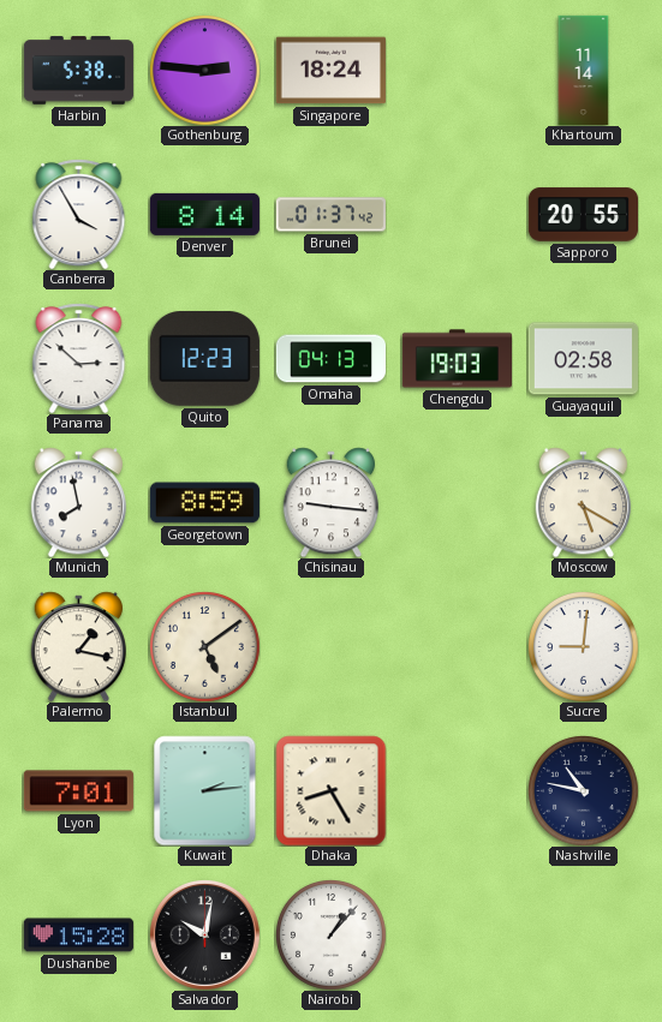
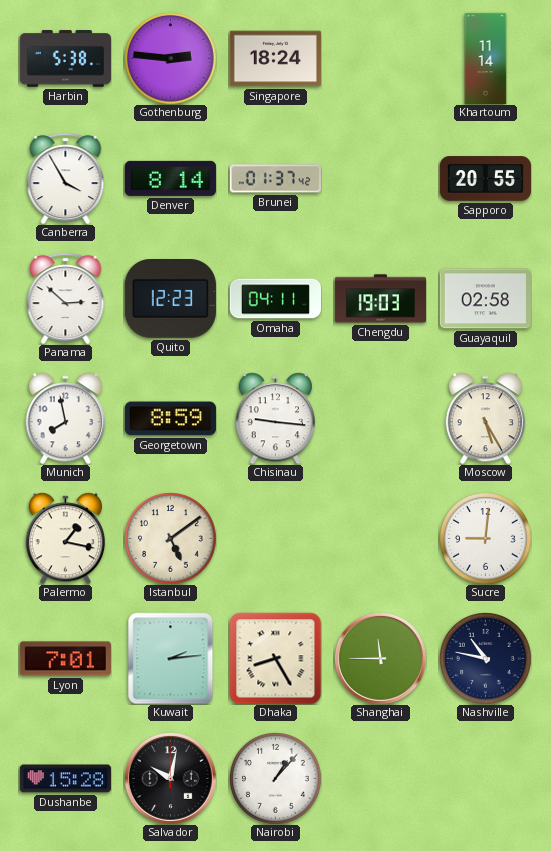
Omaha: 04:13 -> 04:11
Moscow: 5:20 -> 5:25
Shanghai: none -> 11:45
